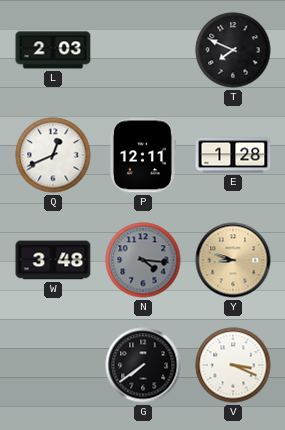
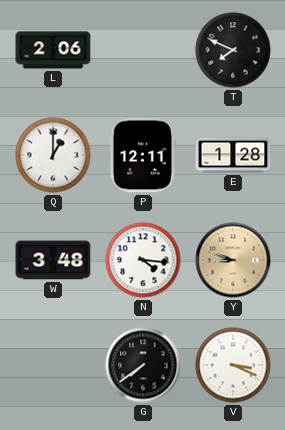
L: 2:03 -> 2:06
Q: 12:41 -> 1:00
N dial: grey -> white
